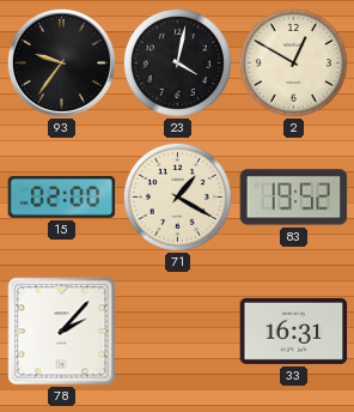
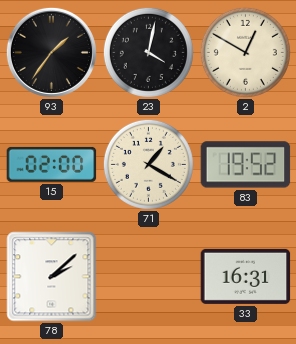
93: 9:36 -> 1:36
78: 2:07 -> 2:08
